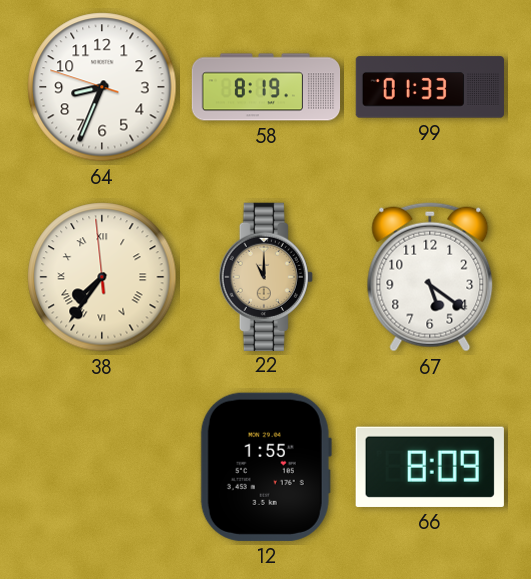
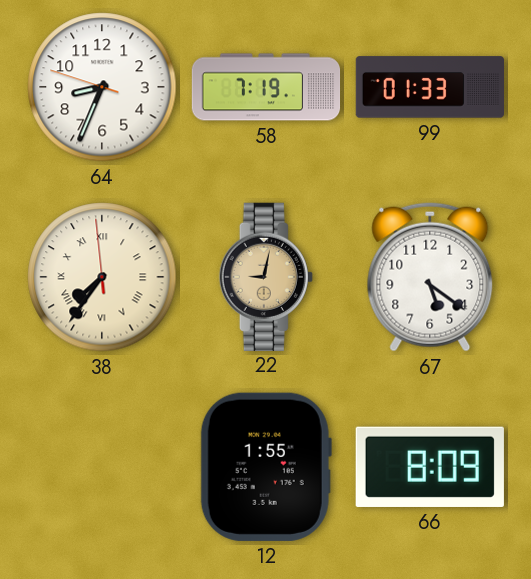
58: 8:19 -> 7:19
22: 11:00 -> 9:02
